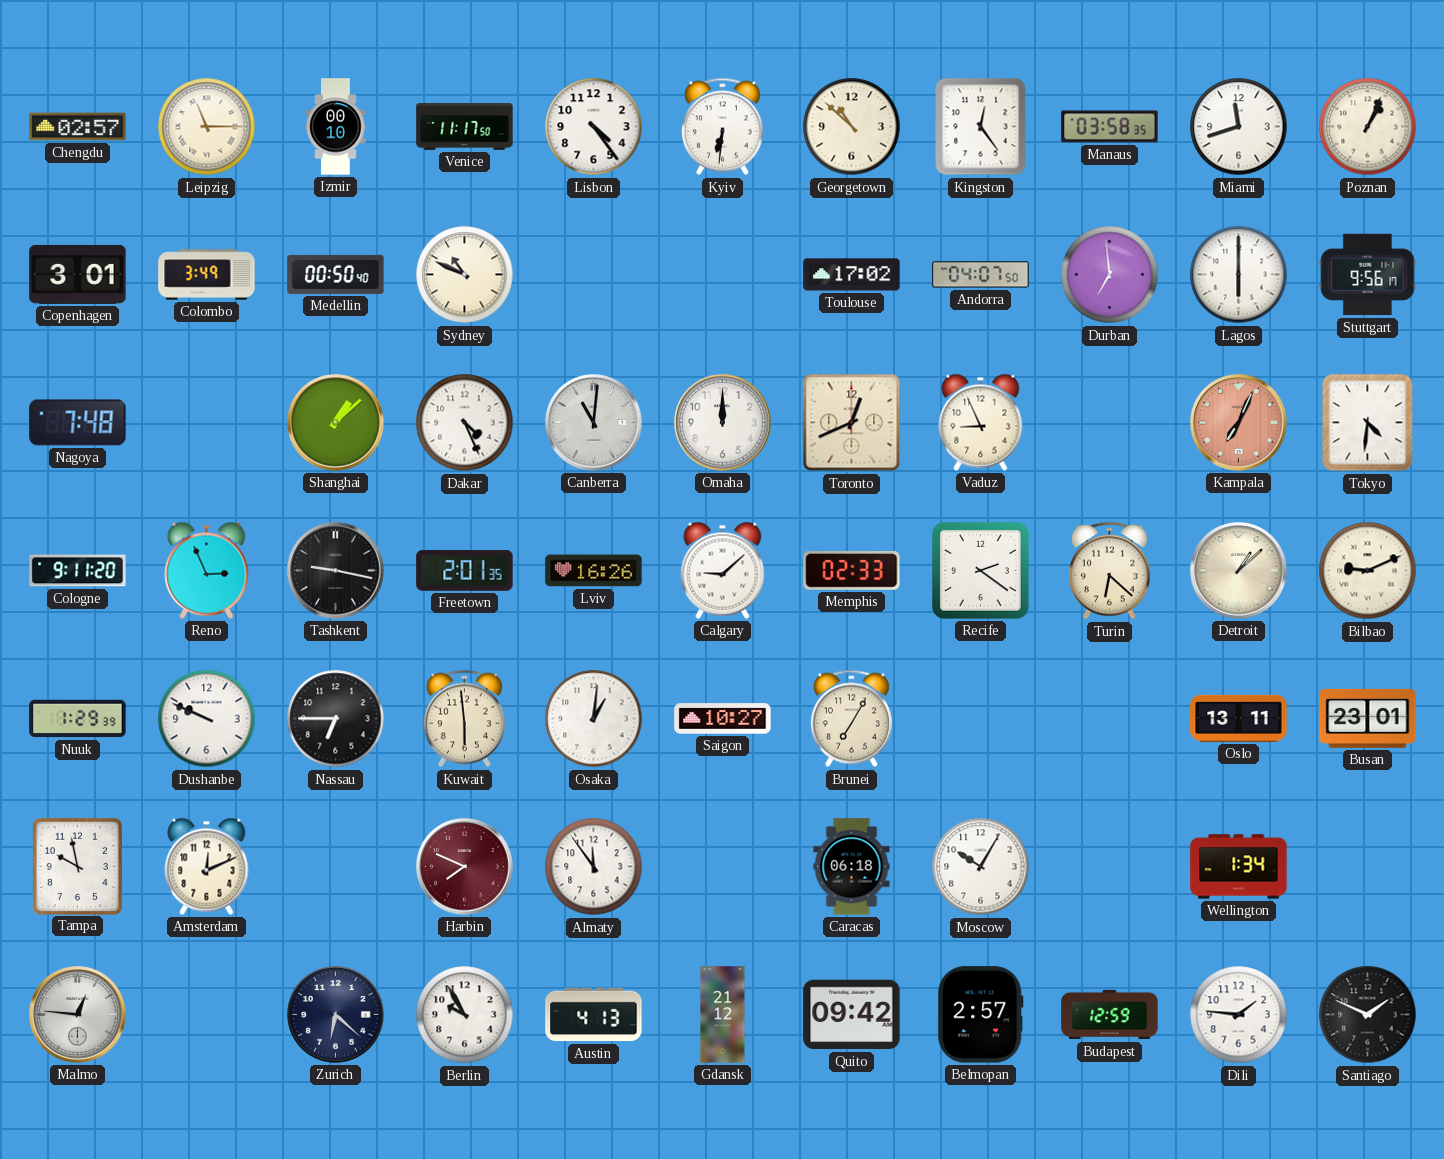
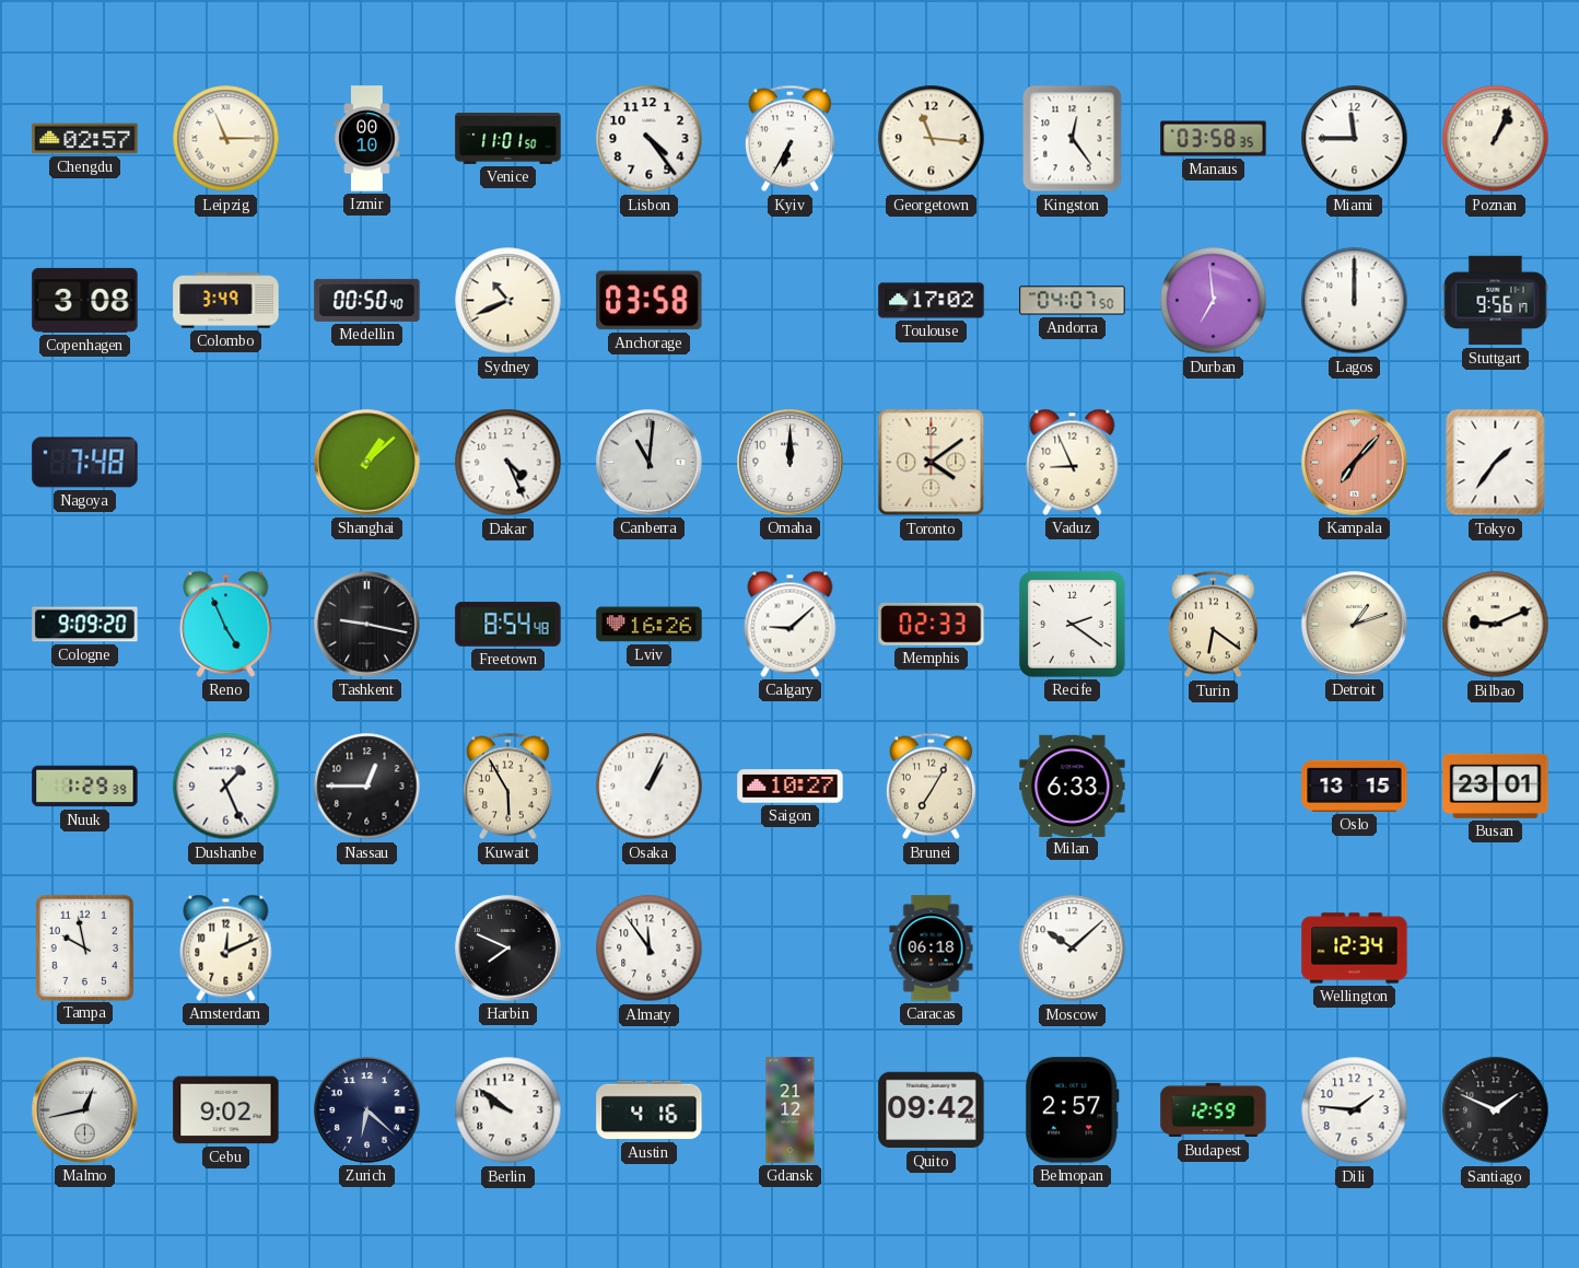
Venice: 11:17 -> 11:01
Kyiv: 6:31 -> 6:35
Georgetown: 10:52 -> 11:16
Miami: 11:42 -> 11:45
Copenhagen: 3:01 -> 3:08
Sydney: 10:49 -> 10:41
Anchorage: none -> 03:58
Lagos: 6:00 -> 12:00
Toronto: 12:41 -> 4:09
Kampala: 7:04 -> 7:07
Tokyo: 4:31 -> 1:36
Cologne: 9:11 -> 9:09
Reno: 2:56 -> 4:56
Freetown: 2:01 -> 8:54
Turin: 6:22 -> 6:21
Detroit: 1:08 -> 1:12
Dushanbe: 9:49 -> 1:26
Nassau: 6:45 -> 12:45
Kuwait: 5:59 -> 5:55
Osaka: 1:01 -> 1:04
Milan: none -> 6:33
Oslo: 13:11 -> 13:15
Harbin dial: burgundy -> black
Moscow: 10:05 -> 10:08
Wellington: 1:34 -> 12:34
Malmo: 12:46 -> 12:43
Cebu: none -> 9:02
Berlin: 9:55 -> 9:51
Austin: 4:13 -> 4:16
